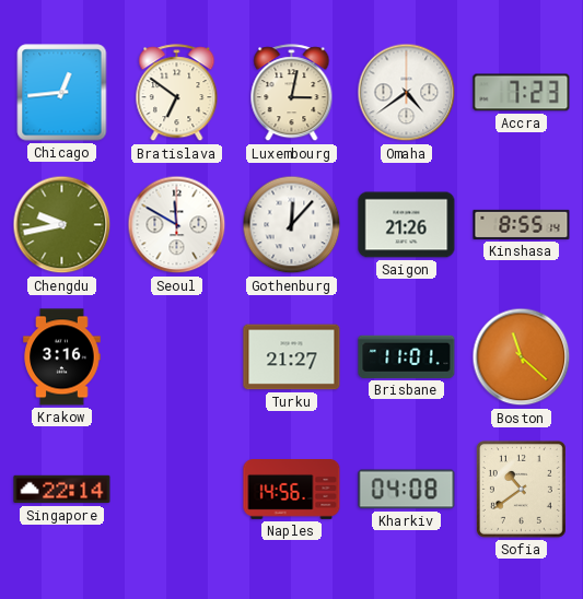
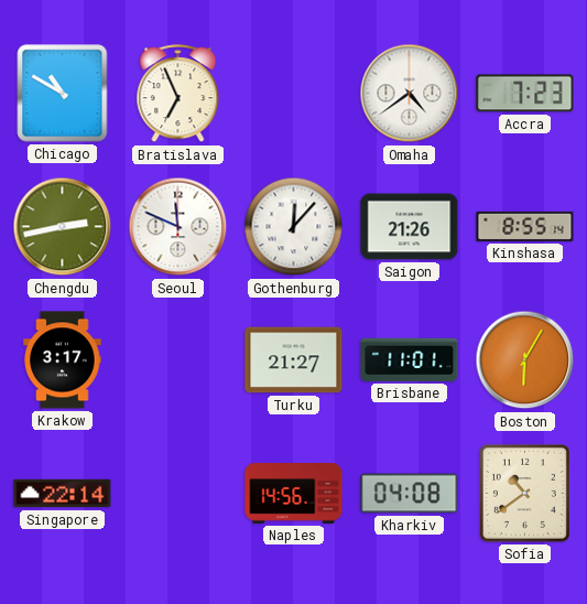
Chicago: 12:44 -> 10:50
Bratislava: 6:51 -> 6:56
Luxembourg: 3:02 -> none
Chengdu: 9:43 -> 2:43
Seoul: 11:50 -> 11:49
Krakow: 3:16 -> 3:17
Boston: 11:22 -> 6:05
